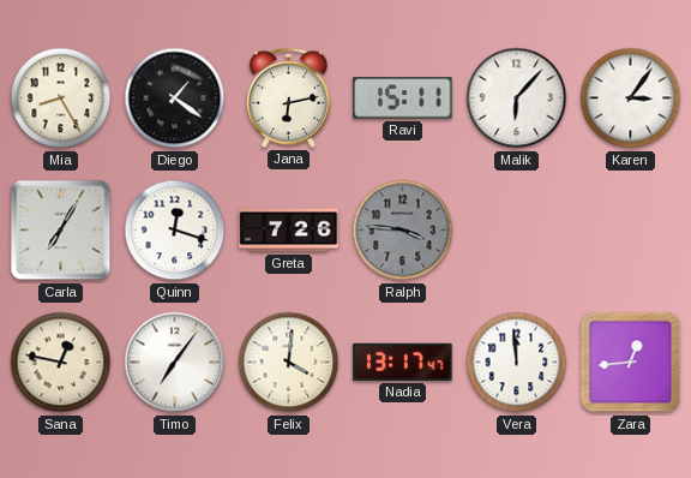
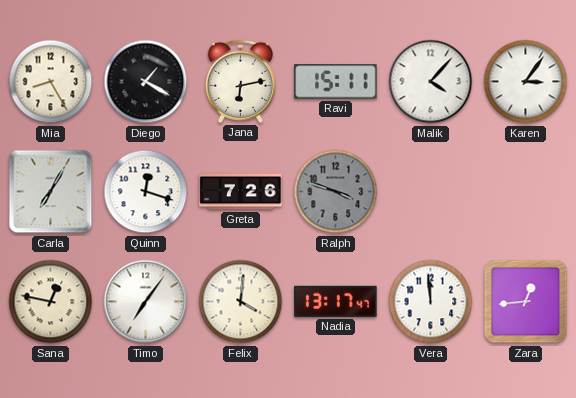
Diego: 1:21 -> 1:20
Malik: 6:07 -> 4:07
Ralph: 3:46 -> 3:48
